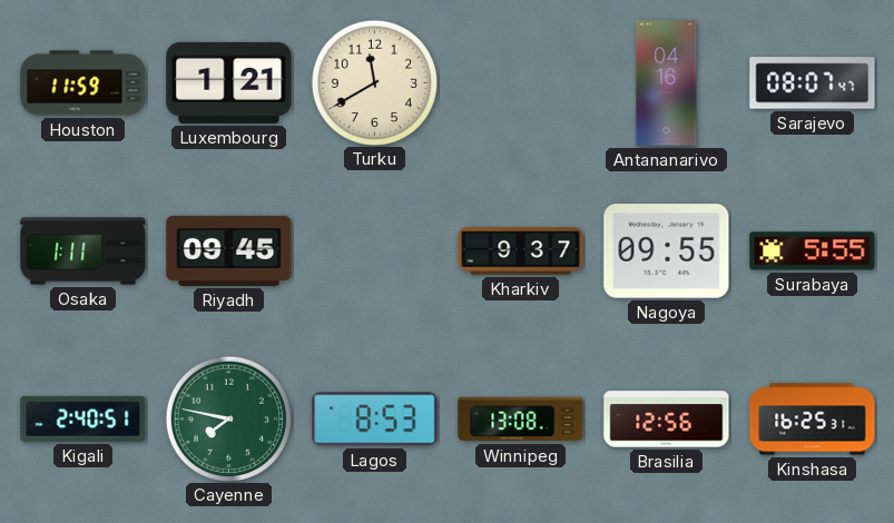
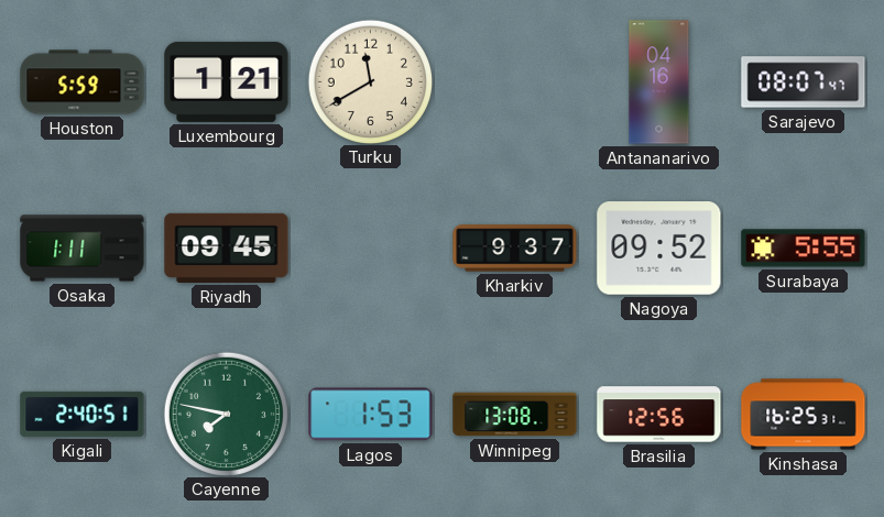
Houston: 11:59 -> 5:59
Nagoya: 09:55 -> 09:52
Lagos: 8:53 -> 1:53
